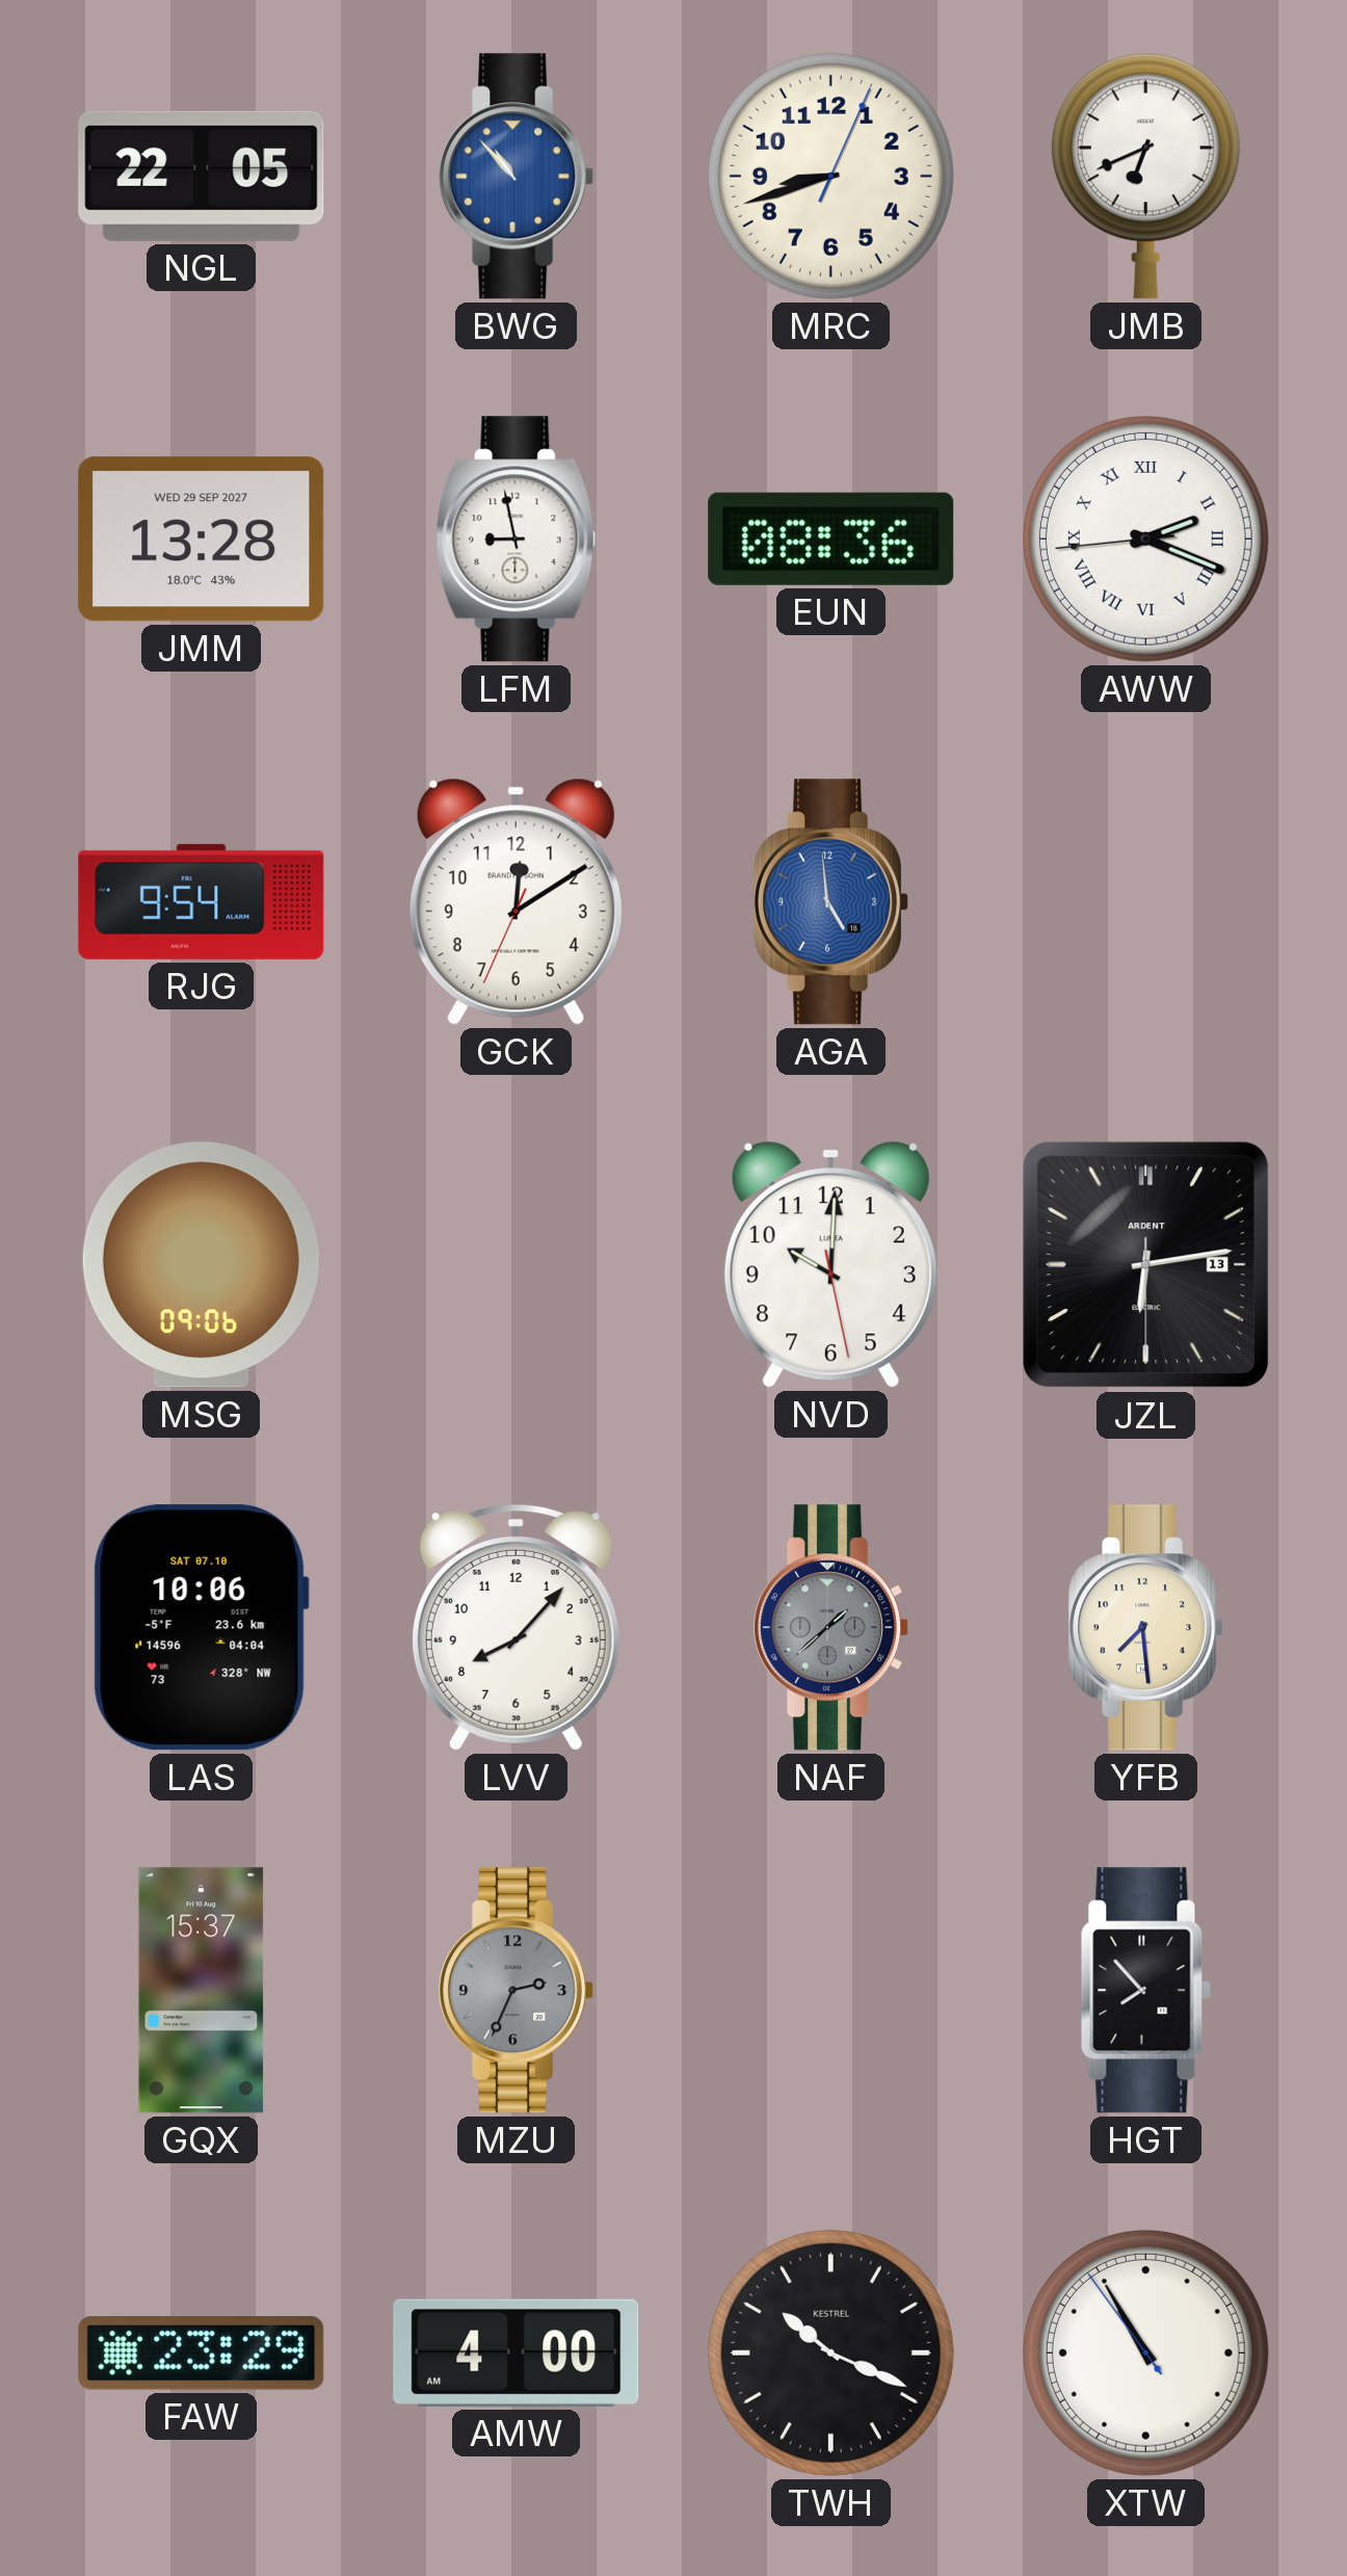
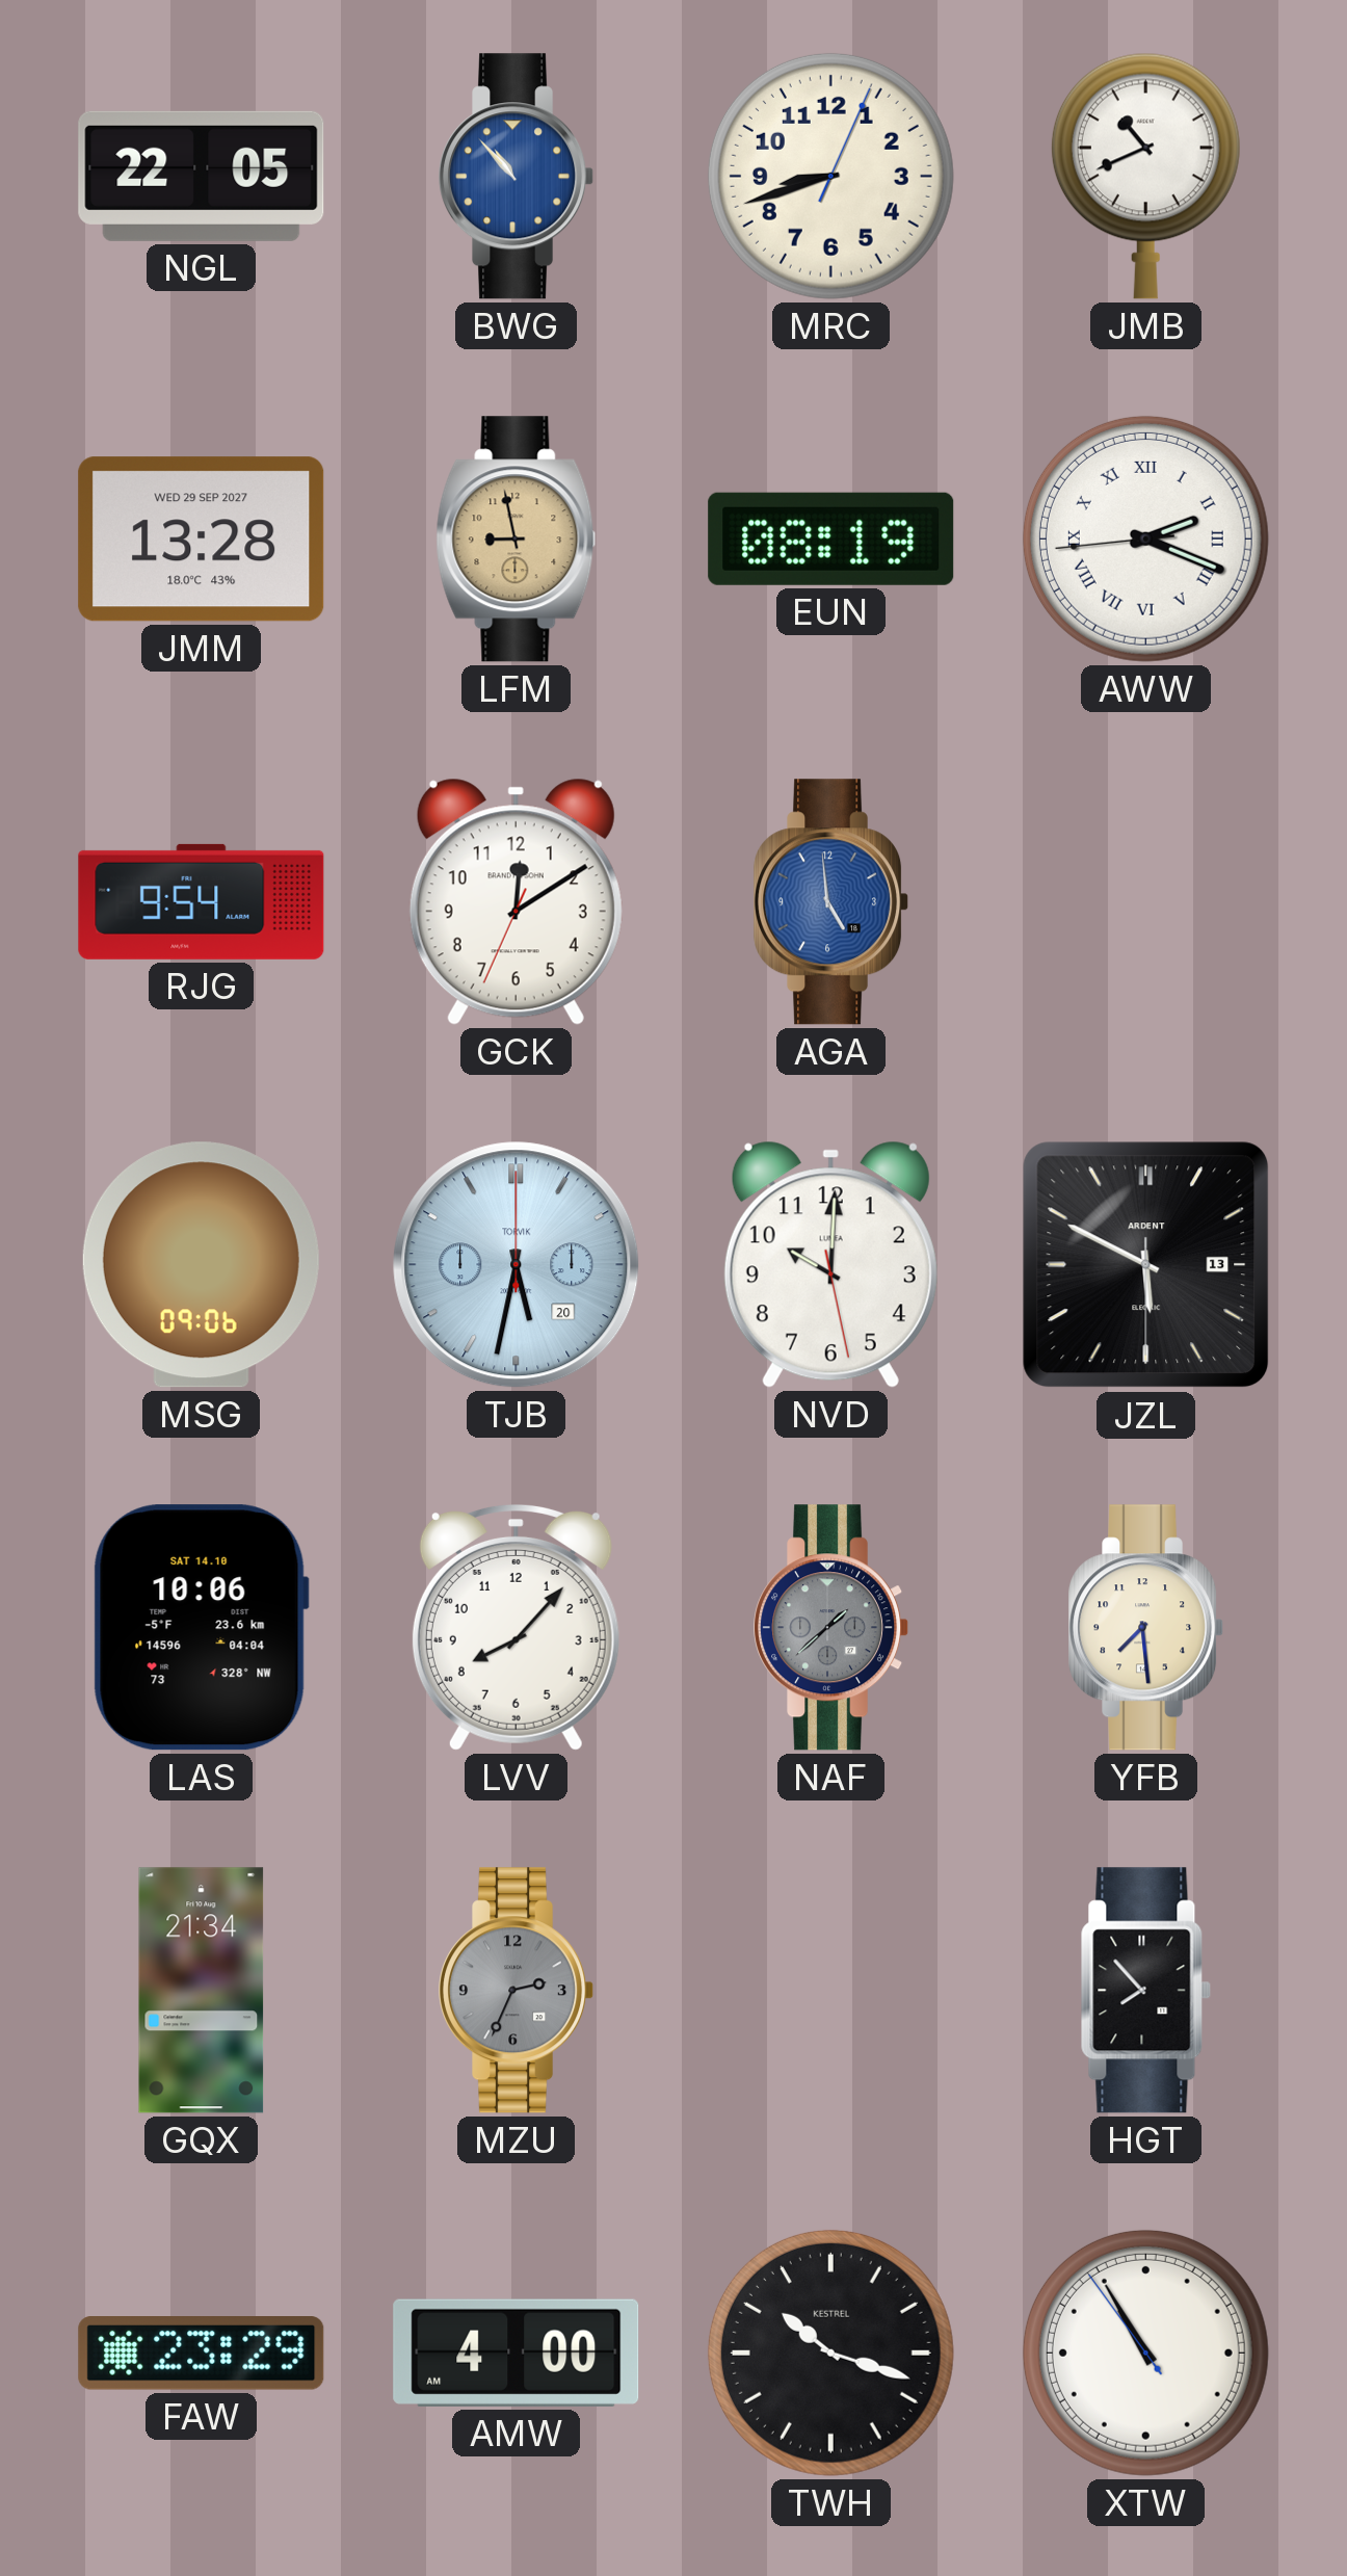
JMB: 6:41 -> 10:41
LFM dial: white -> champagne
EUN: 08:36 -> 08:19
TJB: none -> 5:32
JZL: 6:13 -> 5:49
LAS date: SAT 07.10 -> SAT 14.10
GQX: 15:37 -> 21:34
TWH: 10:19 -> 10:18
